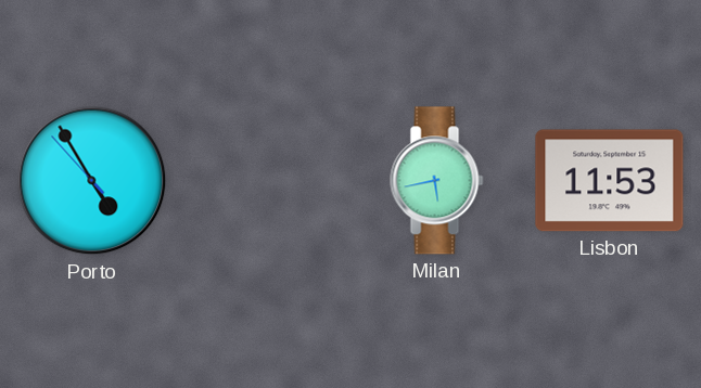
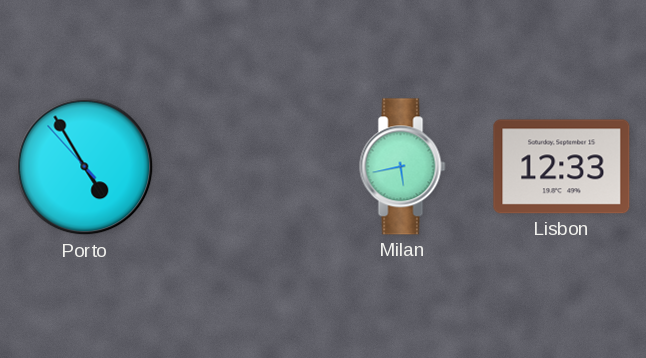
Lisbon: 11:53 -> 12:33
